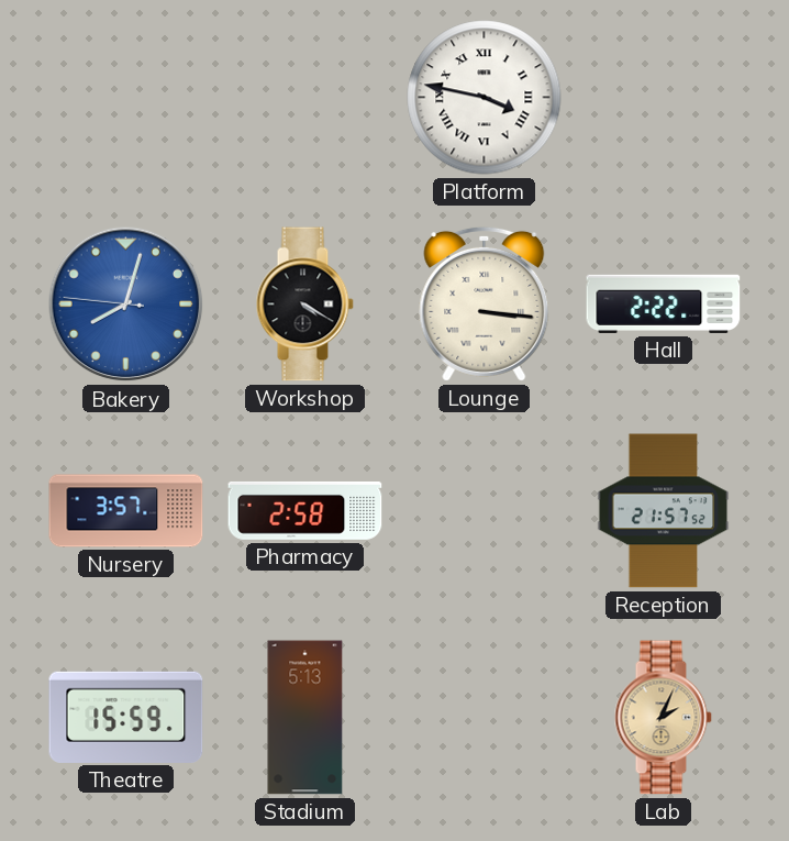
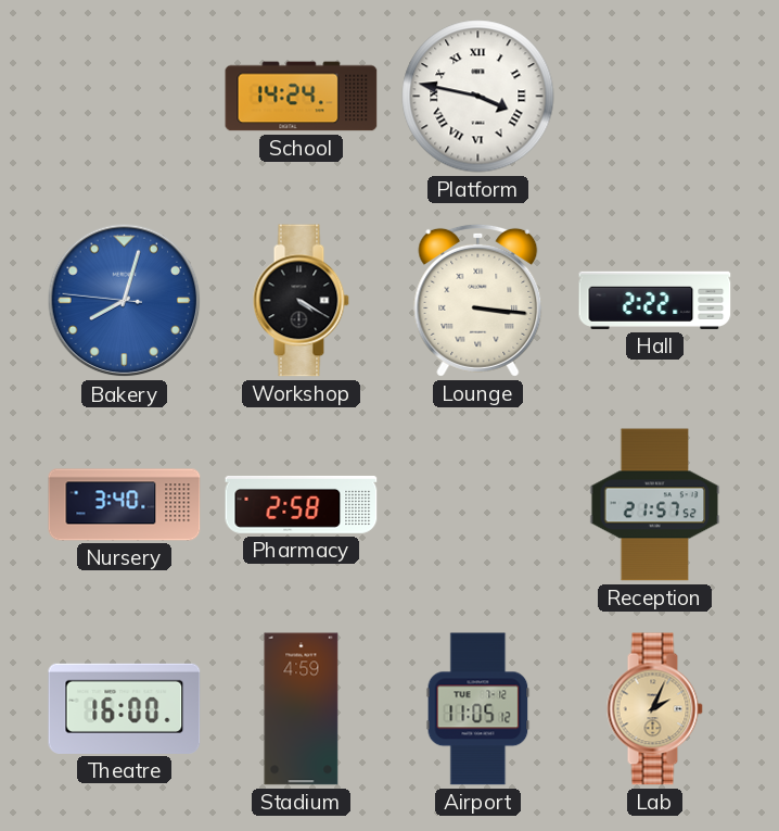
School: none -> 14:24
Nursery: 3:57 -> 3:40
Theatre: 15:59 -> 16:00
Stadium: 5:13 -> 4:59
Airport: none -> 11:05
